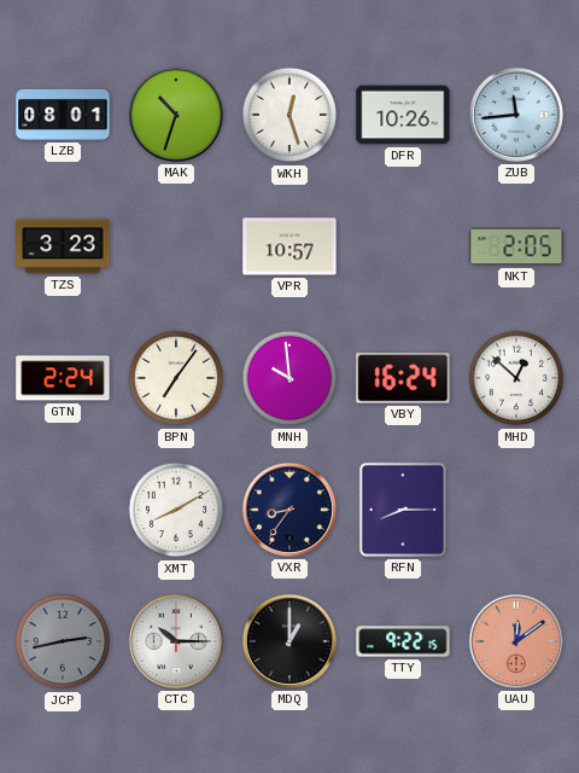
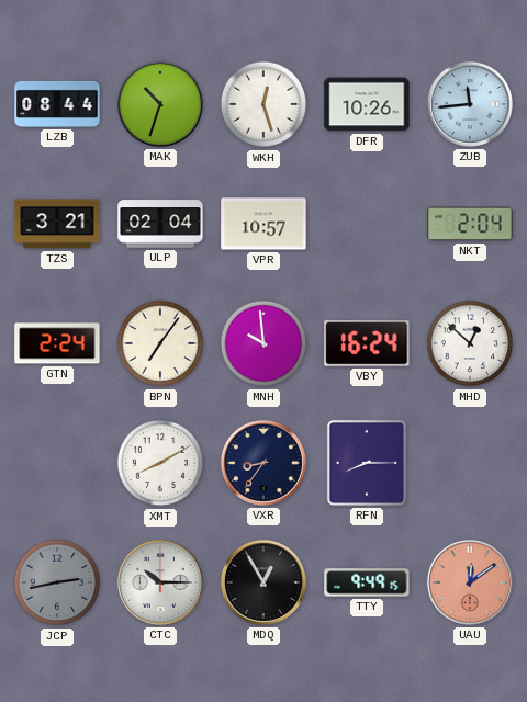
LZB: 08:01 -> 08:44
TZS: 3:23 -> 3:21
ULP: none -> 02:04
NKT: 2:05 -> 2:04
MDQ: 1:00 -> 12:55
TTY: 9:22 -> 9:49
